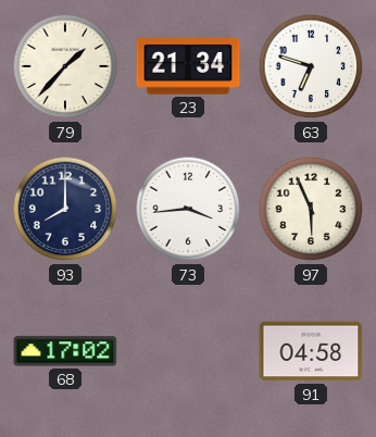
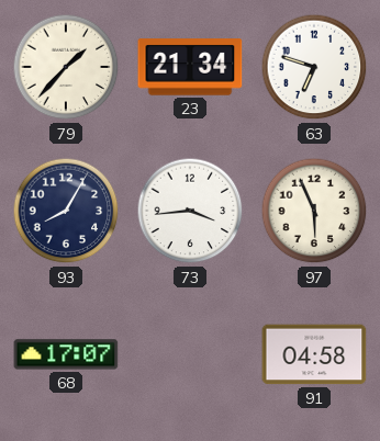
93: 8:00 -> 8:05
68: 17:02 -> 17:07
